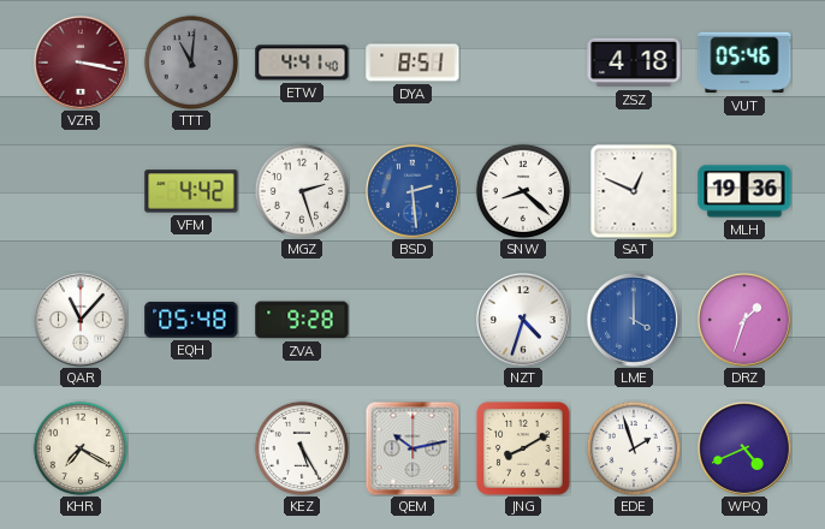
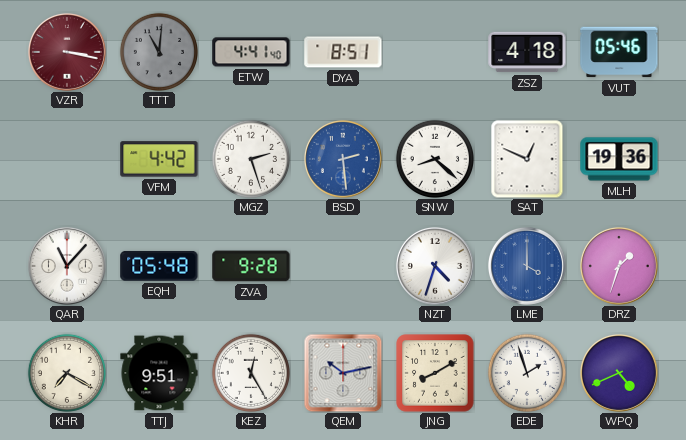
TTJ: none -> 9:51
KEZ: 5:25 -> 12:25
